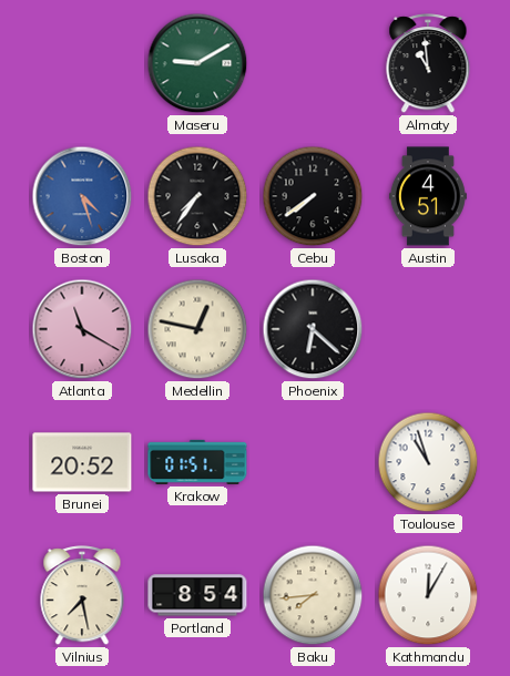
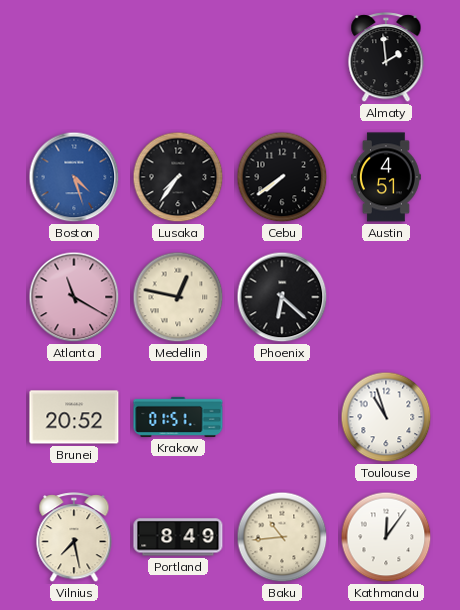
Maseru: 9:10 -> none
Almaty: 10:59 -> 1:59
Portland: 8:54 -> 8:49
Baku: 7:44 -> 10:44
Kathmandu: 12:05 -> 12:06
